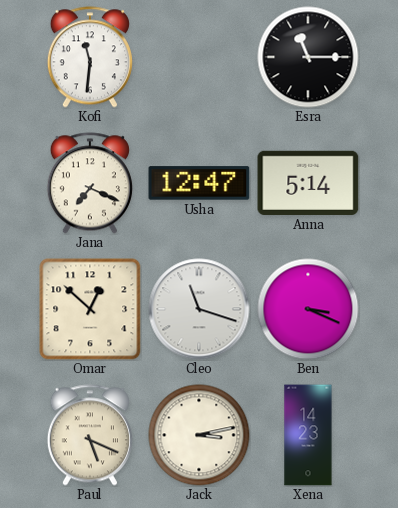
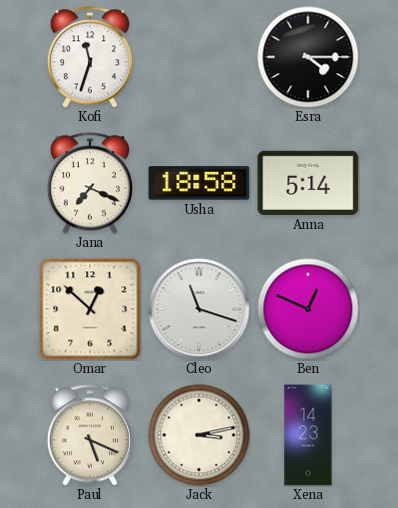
Kofi: 11:31 -> 11:33
Esra: 11:15 -> 4:15
Usha: 12:47 -> 18:58
Ben: 3:19 -> 12:49
